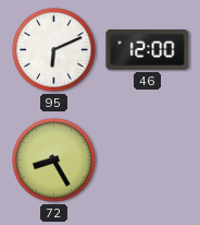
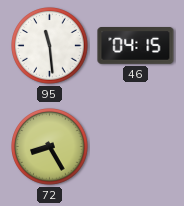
95: 6:11 -> 11:29
46: 12:00 -> 04:15
